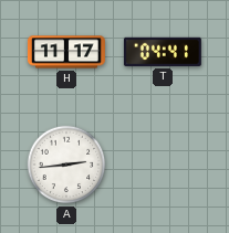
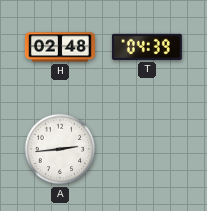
H: 11:17 -> 02:48
T: 04:41 -> 04:39
